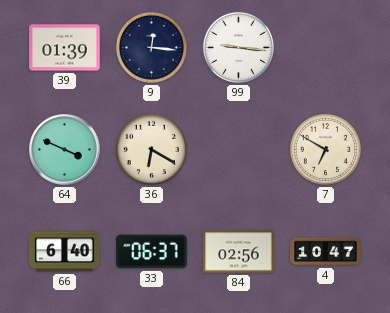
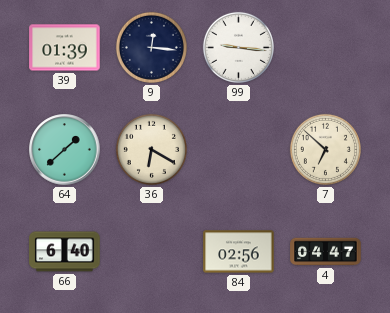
64: 3:49 -> 1:38
7: 6:50 -> 6:52
33: 06:37 -> none
4: 10:47 -> 04:47
